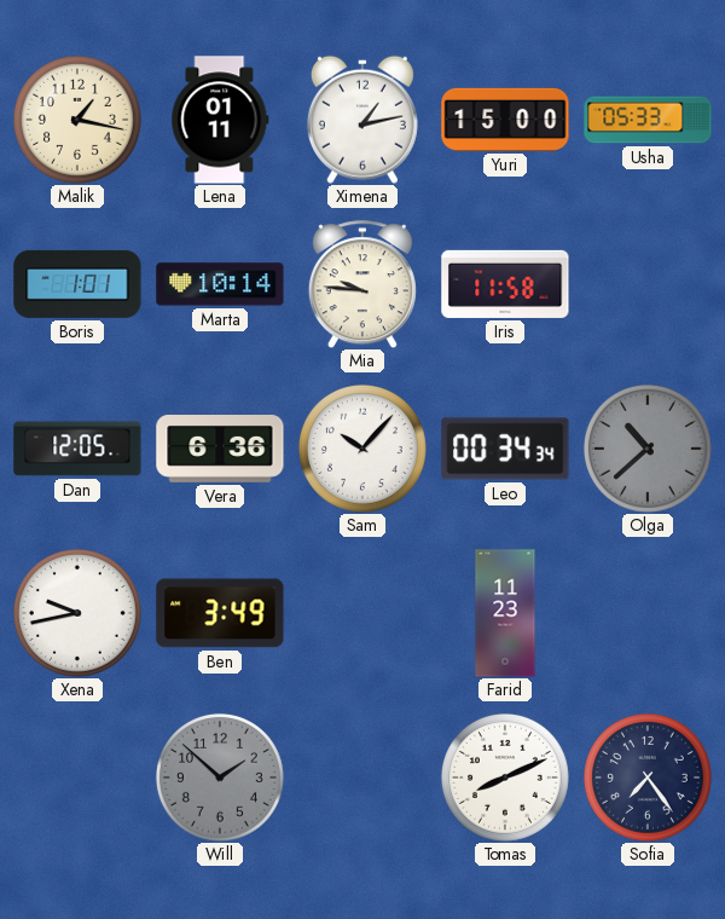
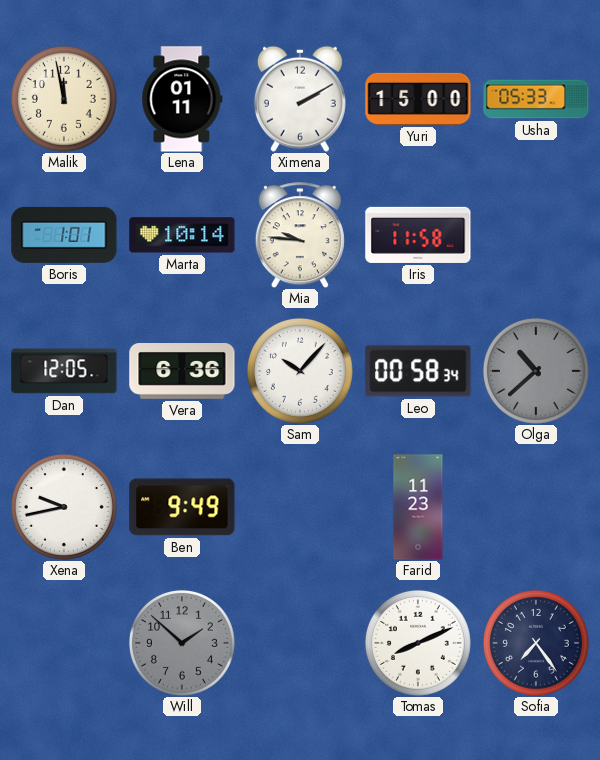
Malik: 1:17 -> 11:58
Ximena: 1:13 -> 2:10
Leo: 00:34 -> 00:58
Ben: 3:49 -> 9:49
